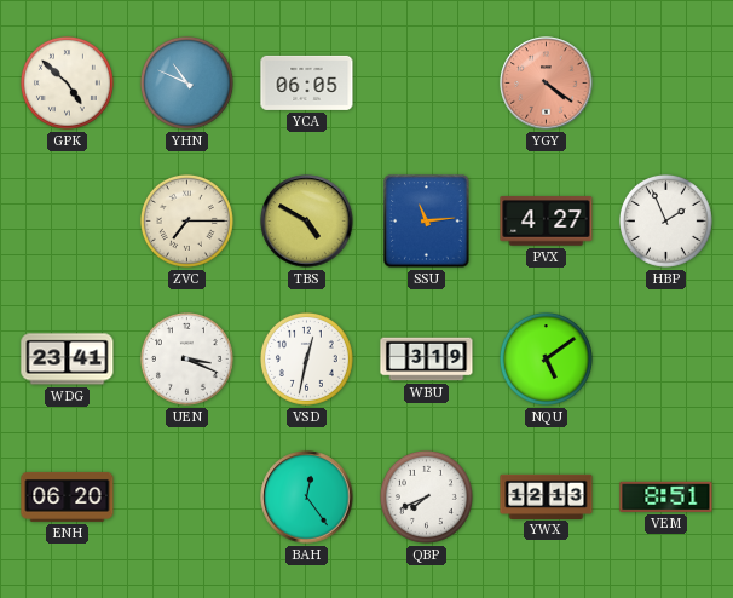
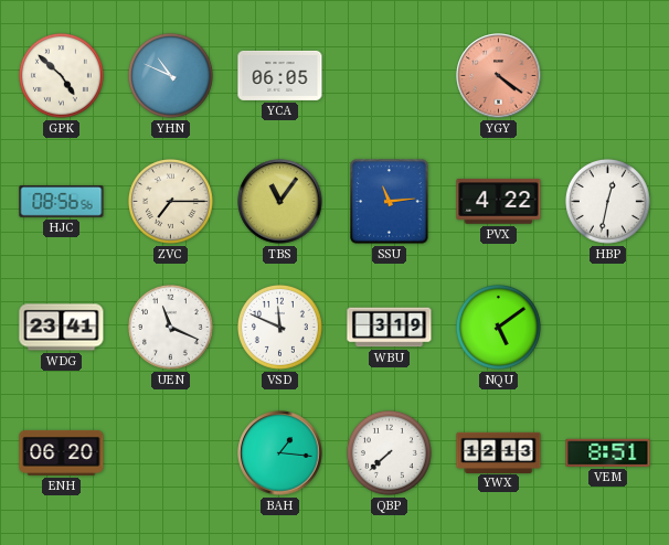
HJC: none -> 08:56
TBS: 4:50 -> 11:06
PVX: 4:27 -> 4:22
HBP: 1:56 -> 12:32
UEN: 3:19 -> 11:19
VSD: 12:32 -> 11:49
BAH: 12:24 -> 1:16
QBP: 7:41 -> 7:38
